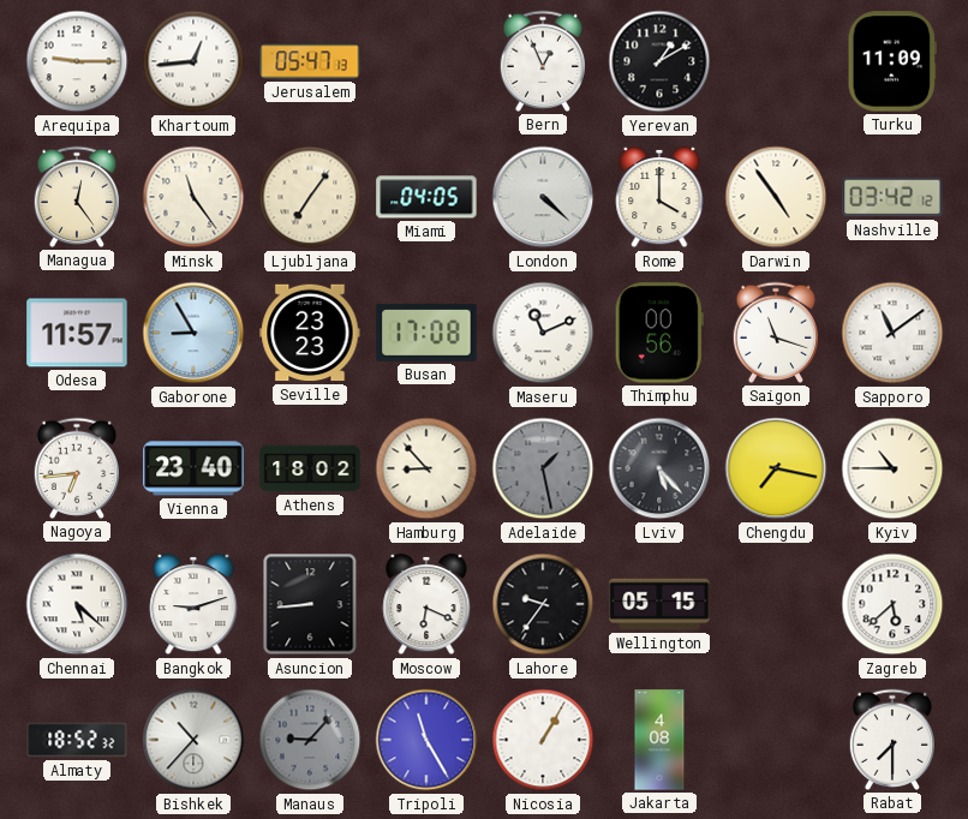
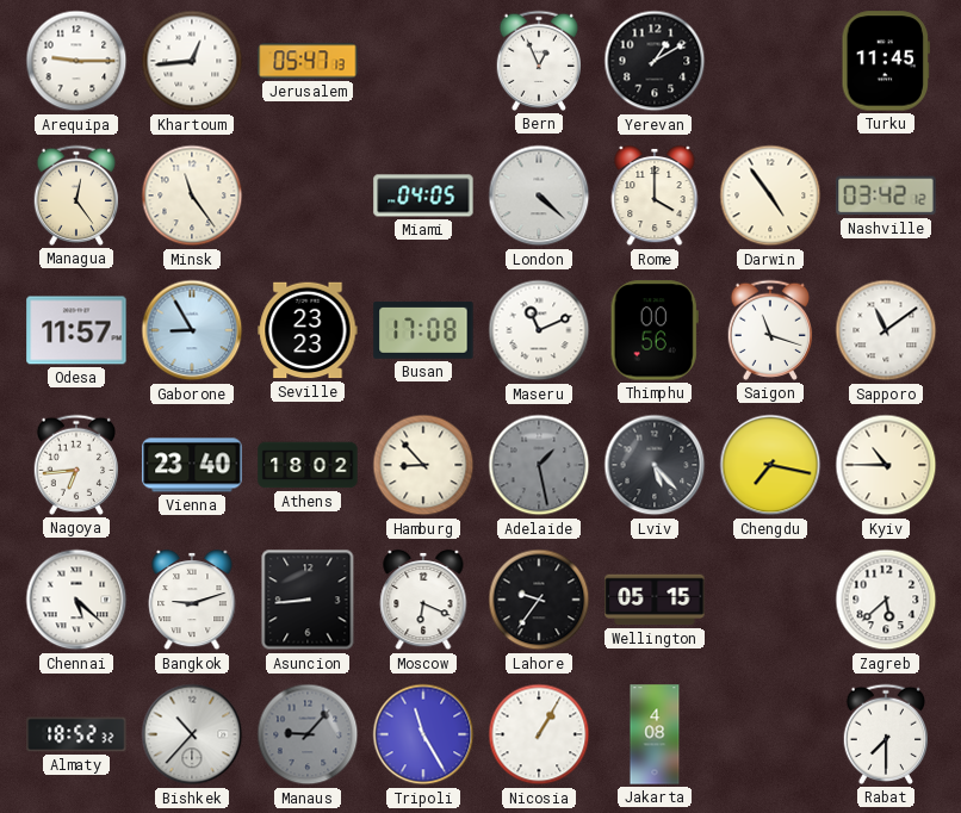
Turku: 11:09 -> 11:45
Ljubljana: 7:06 -> none
